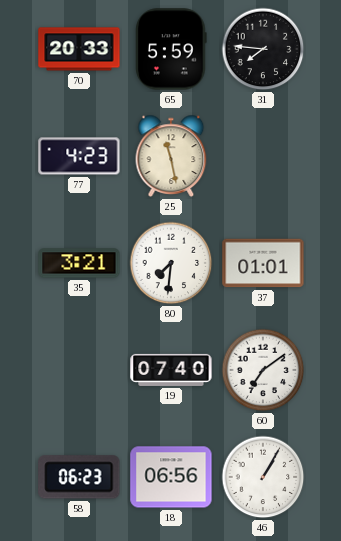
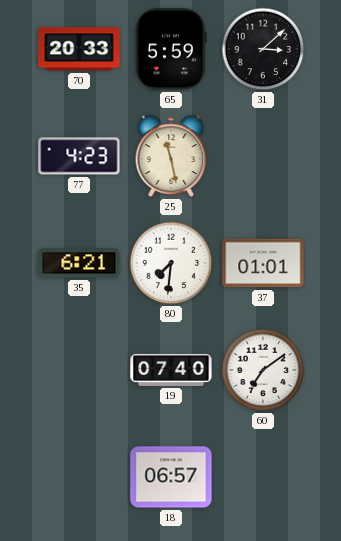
31: 7:46 -> 3:08
35: 3:21 -> 6:21
58: 06:23 -> none
18: 06:56 -> 06:57
46: 1:05 -> none
